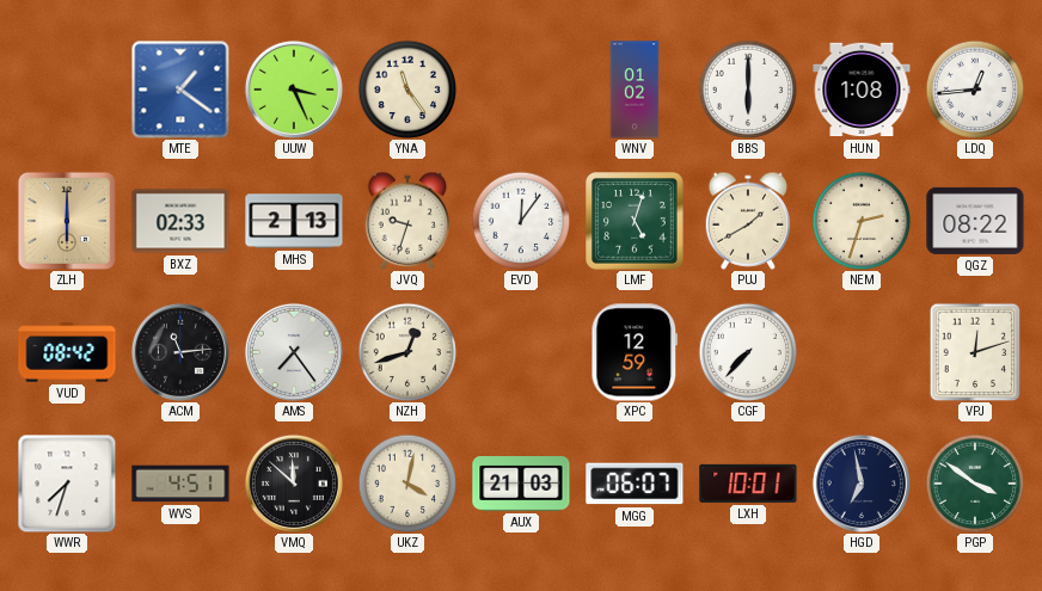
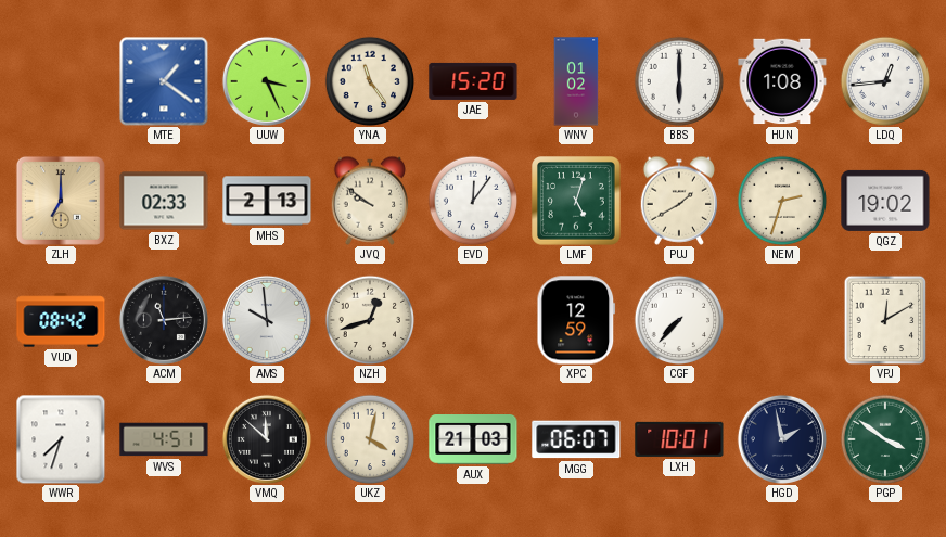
JAE: none -> 15:20
ZLH: 6:00 -> 7:00
JVQ: 9:33 -> 9:51
QGZ: 08:22 -> 19:02
AMS: 7:24 -> 9:59
VPJ: 12:12 -> 12:10
HGD: 6:58 -> 1:58
